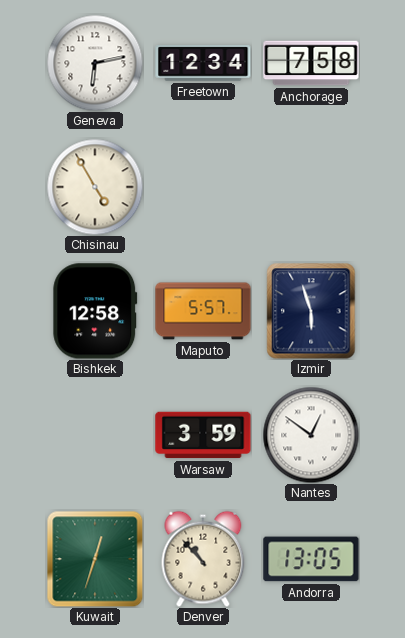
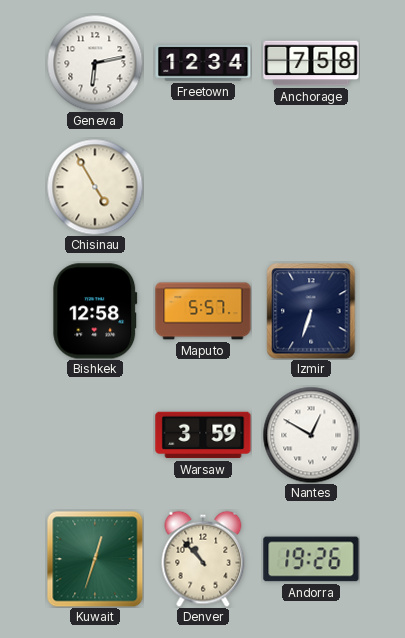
Izmir: 5:57 -> 6:33
Nantes: 12:51 -> 12:50
Andorra: 13:05 -> 19:26
